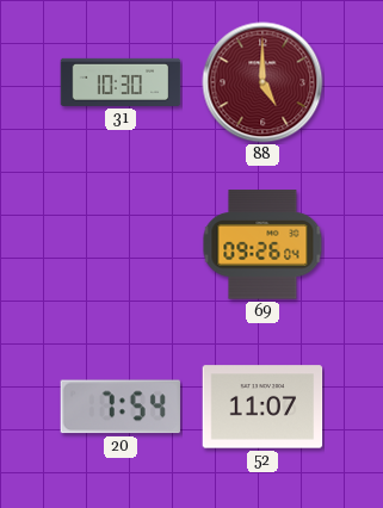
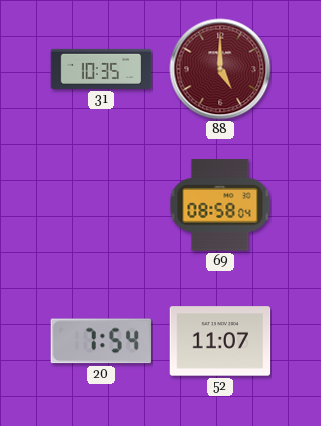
31: 10:30 -> 10:35
69: 09:26 -> 08:58
